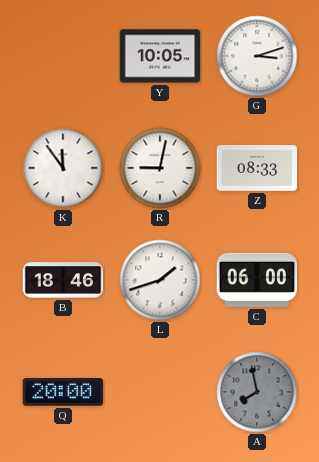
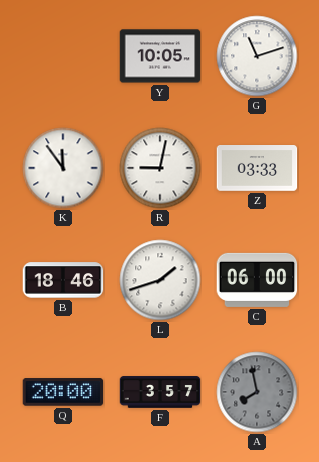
G: 3:12 -> 11:12
Z: 08:33 -> 03:33
F: none -> 3:57
